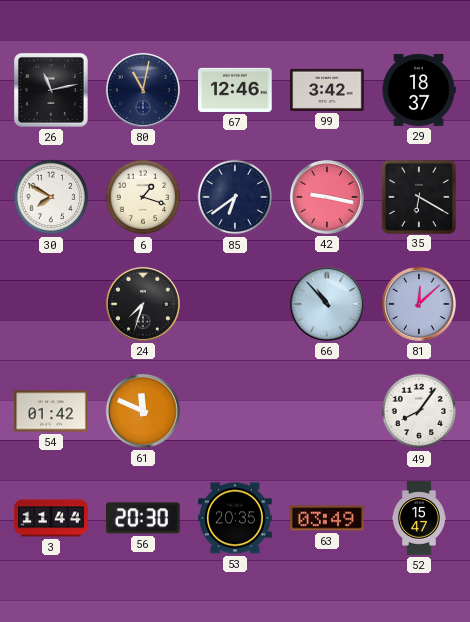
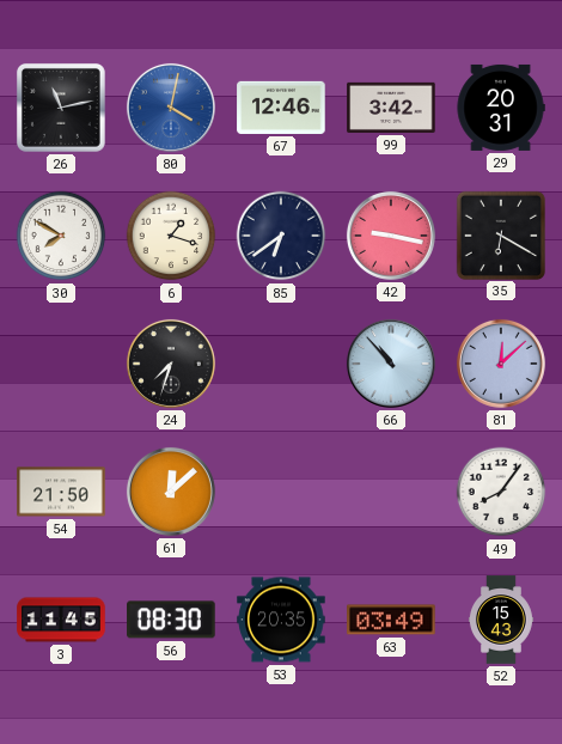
80: 11:02 -> 4:02
80 dial: navy -> blue
29: 18:37 -> 20:31
54: 01:42 -> 21:50
61: 11:49 -> 12:08
3: 11:44 -> 11:45
56: 20:30 -> 08:30
52: 15:47 -> 15:43
